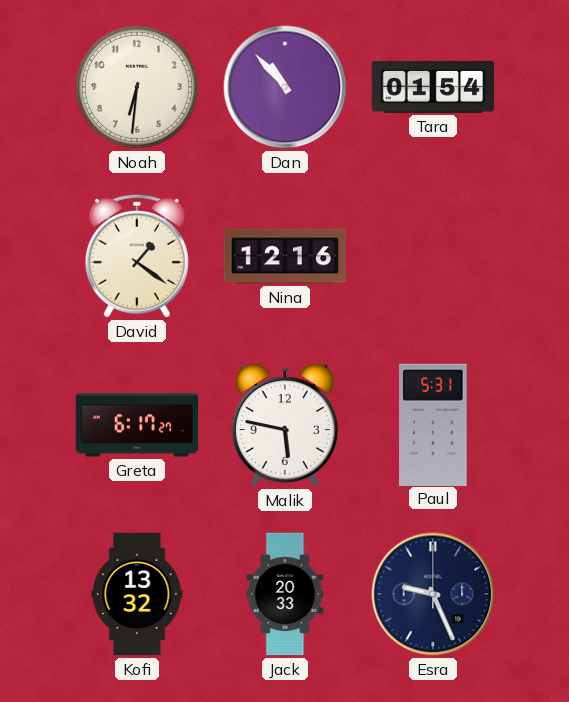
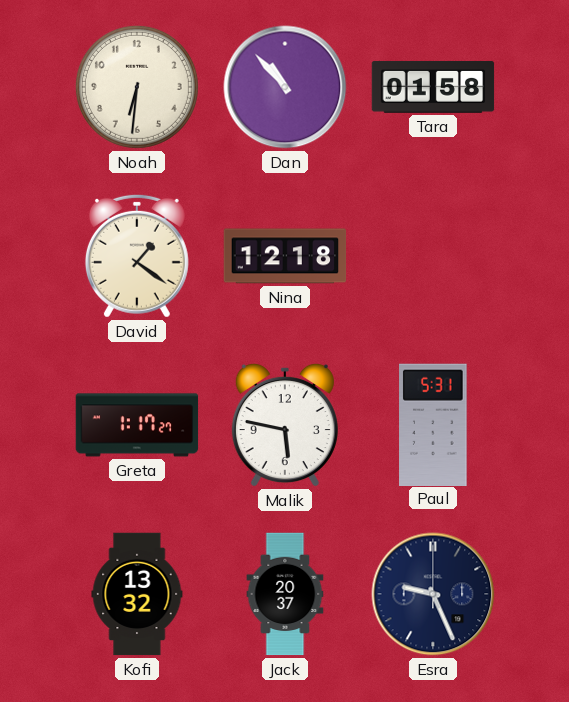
Tara: 01:54 -> 01:58
Nina: 12:16 -> 12:18
Greta: 6:17 -> 1:17
Jack: 20:33 -> 20:37
